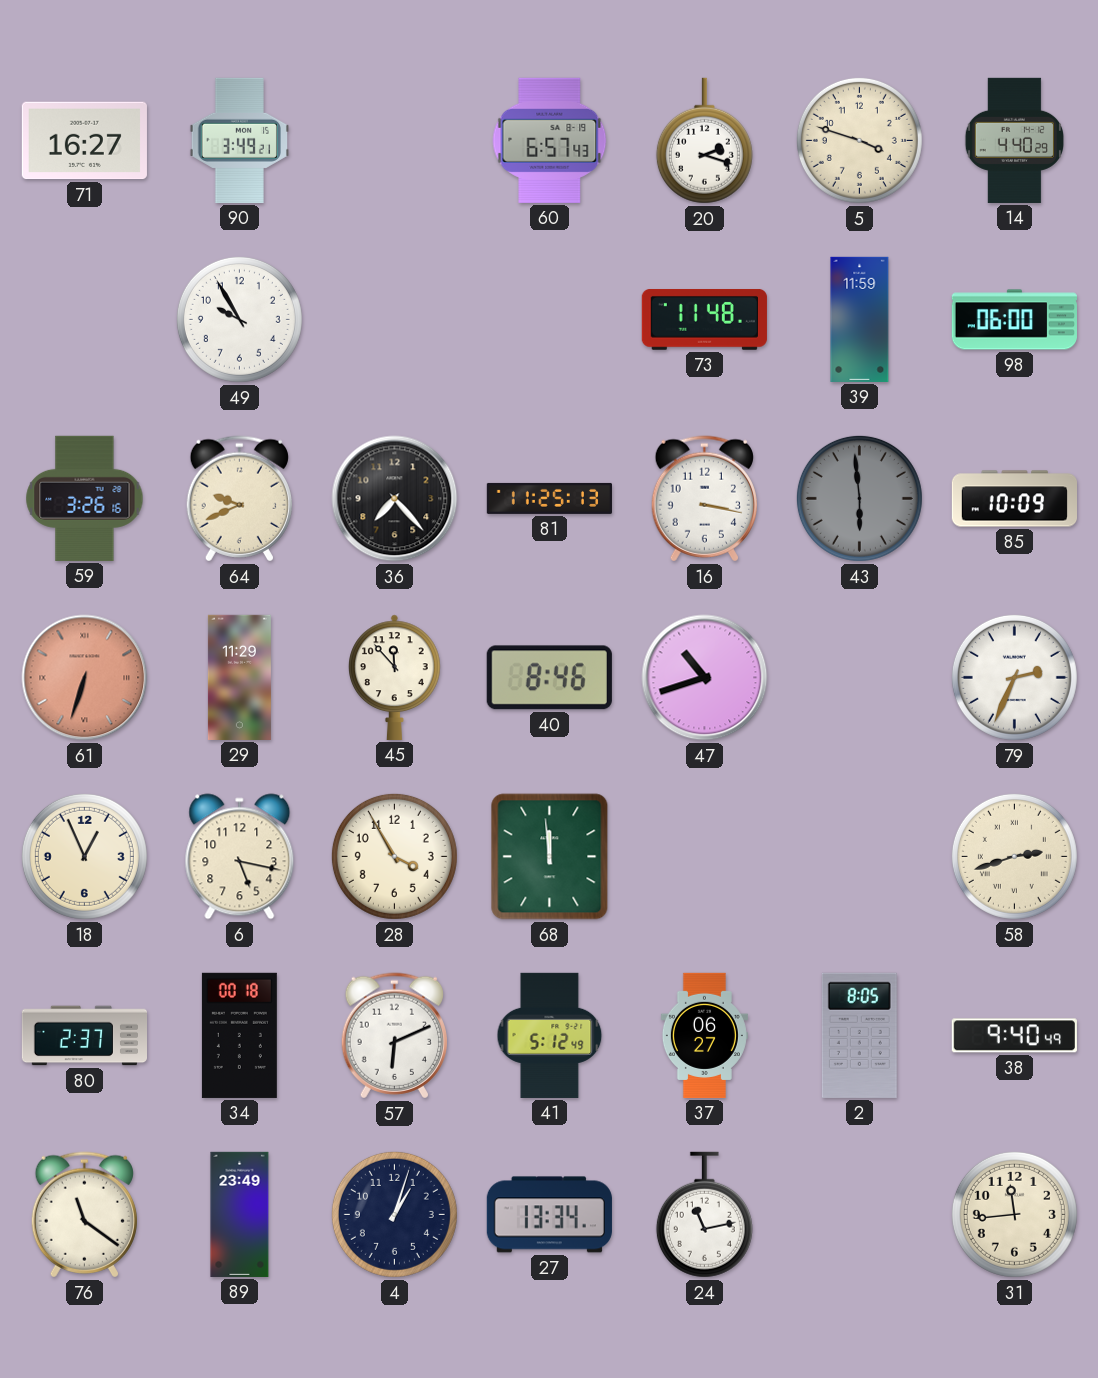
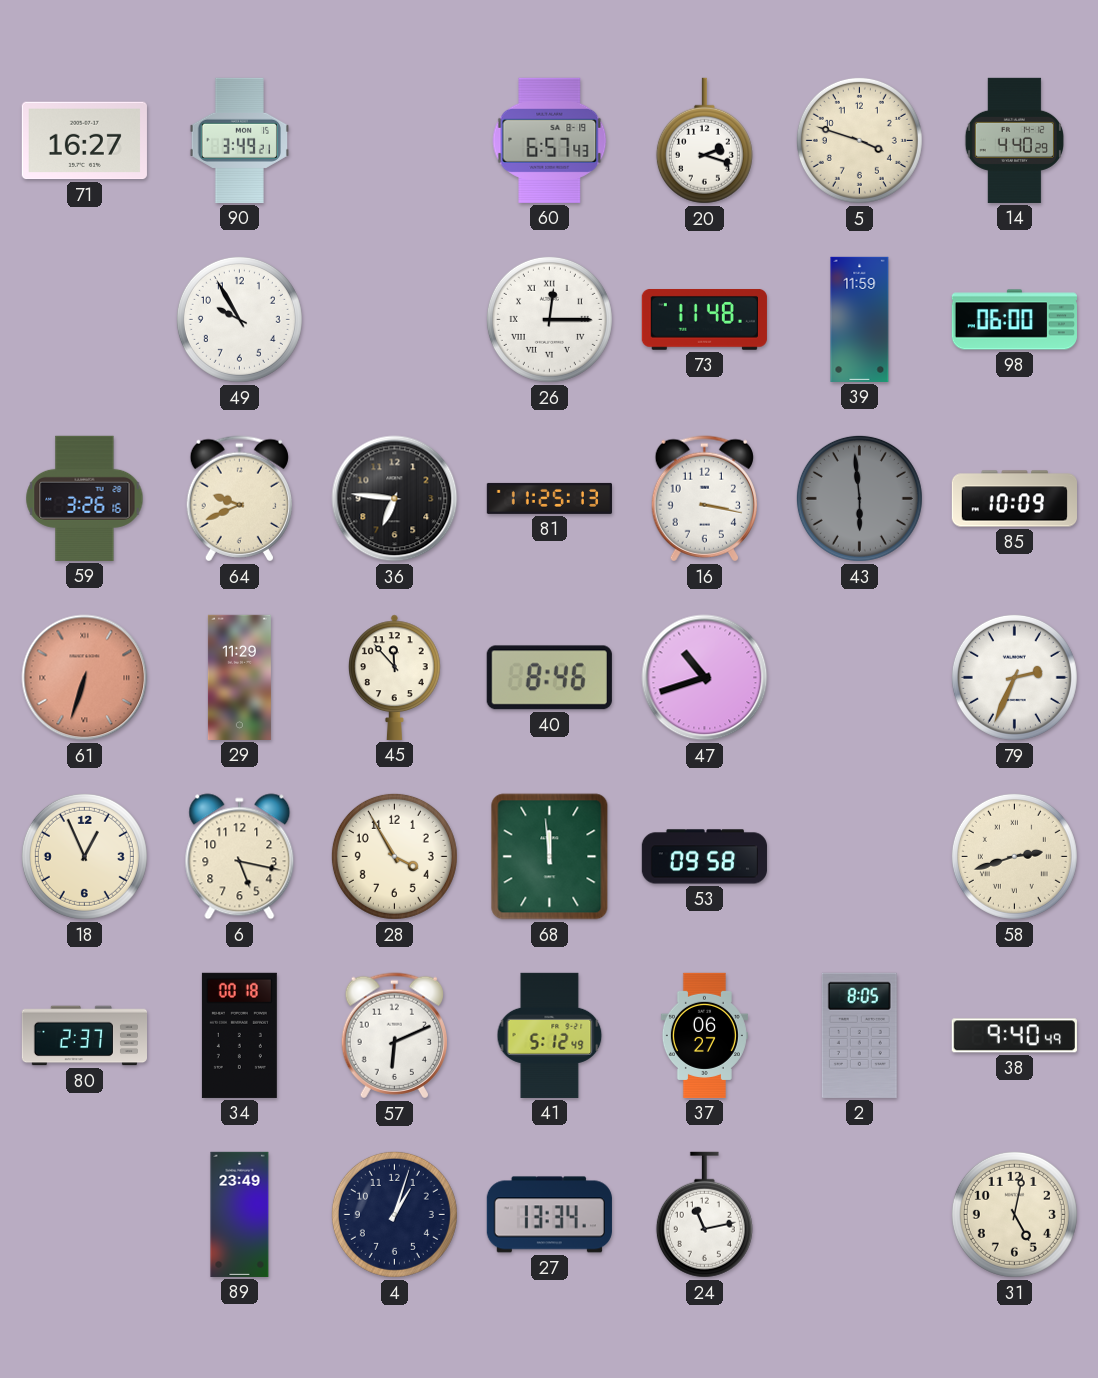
26: none -> 12:15
36: 7:23 -> 6:46
53: none -> 09:58
76: 11:21 -> none
31: 11:44 -> 5:02
